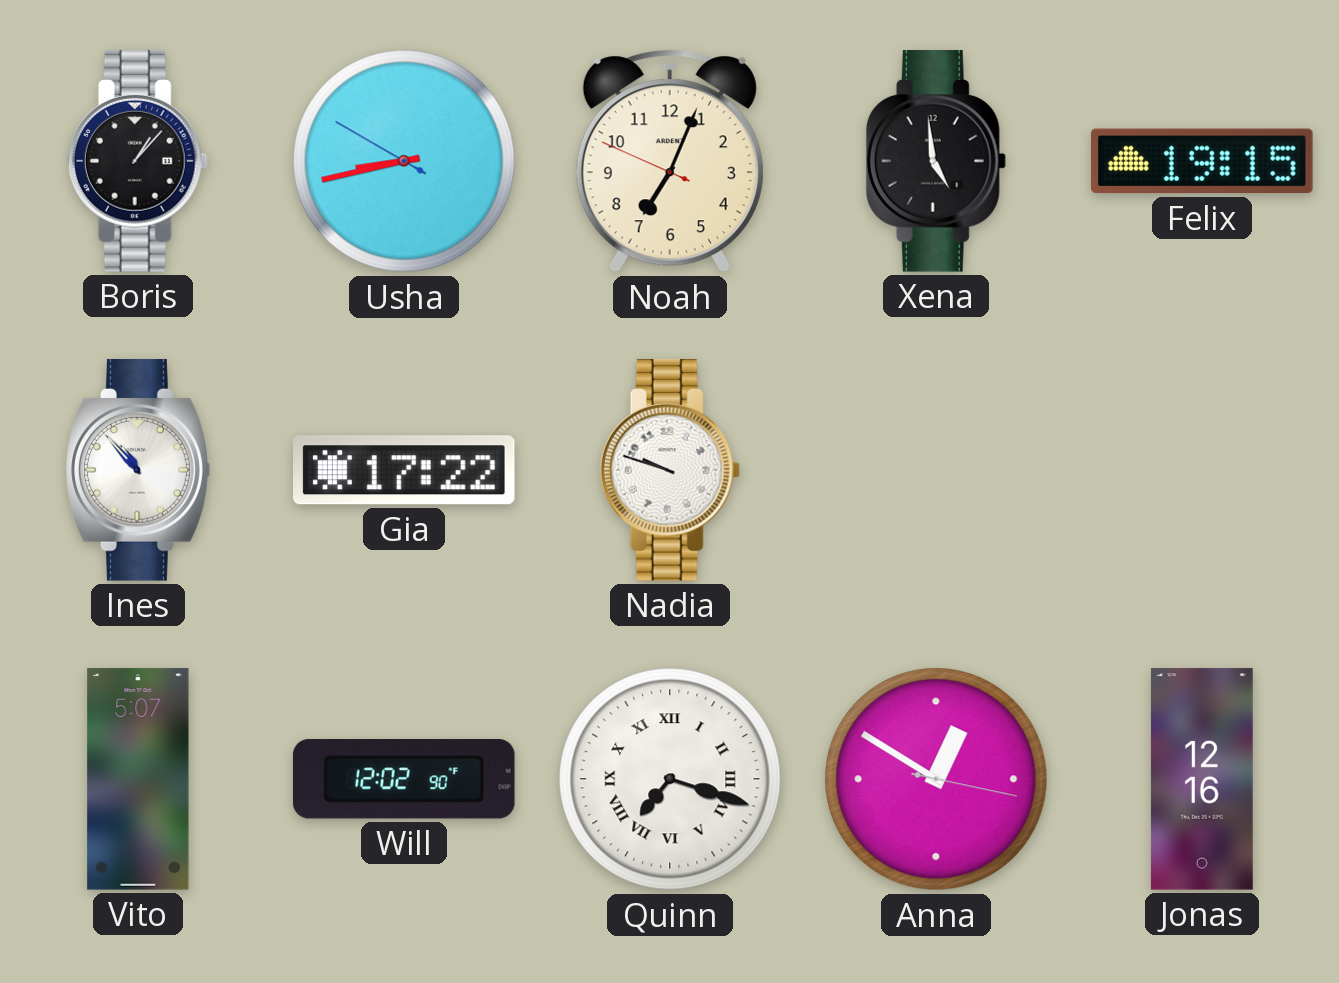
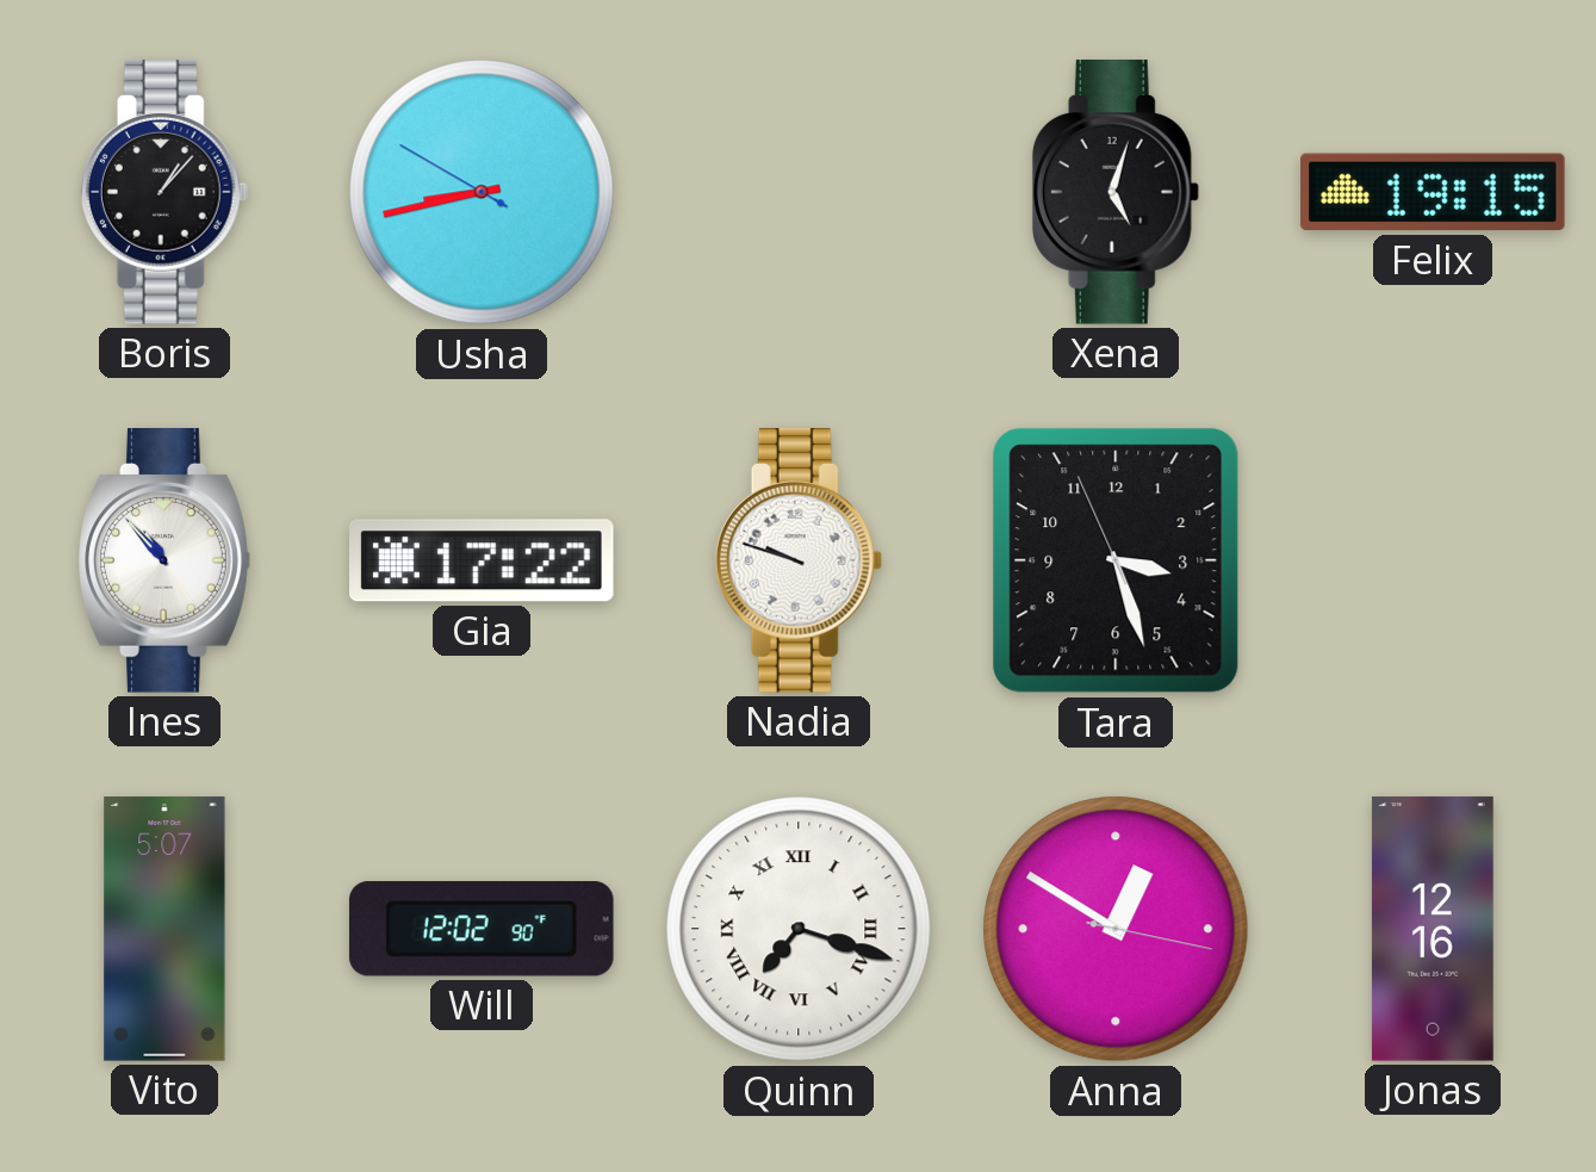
Noah: 7:03 -> none
Xena: 4:59 -> 5:03
Tara: none -> 3:26
